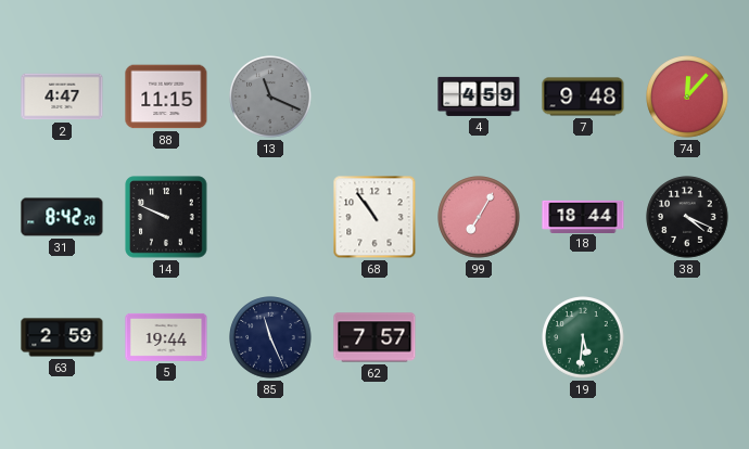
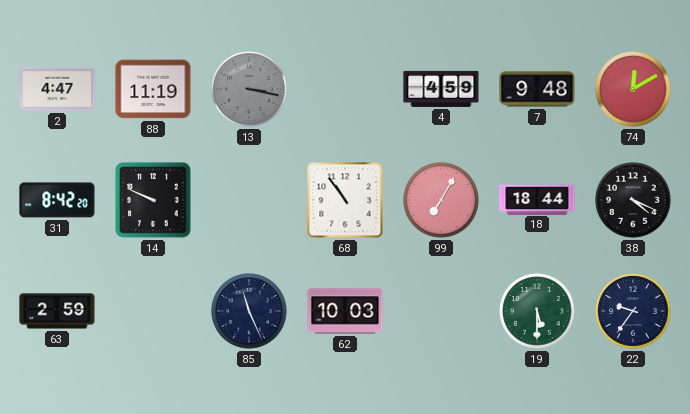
88: 11:15 -> 11:19
13: 11:19 -> 3:17
74: 12:07 -> 12:10
5: 19:44 -> none
62: 7:57 -> 10:03
19: 5:31 -> 5:30
22: none -> 9:36
